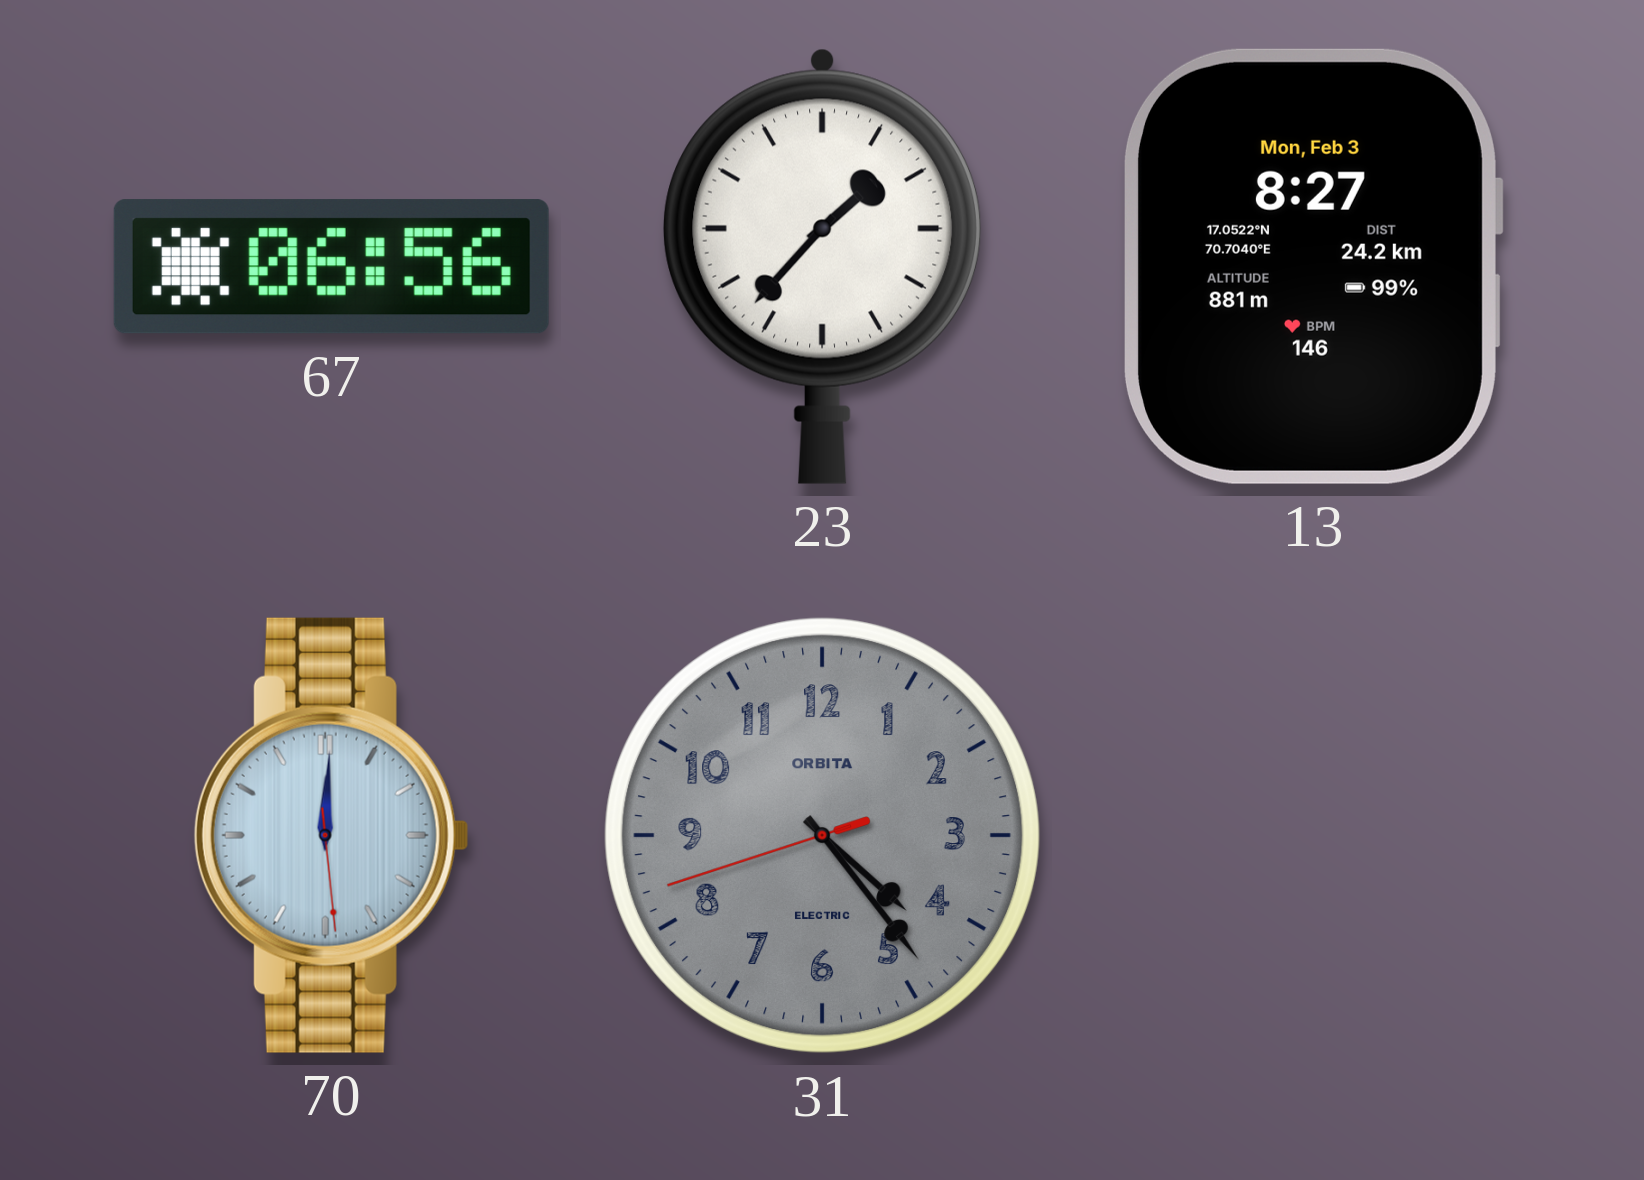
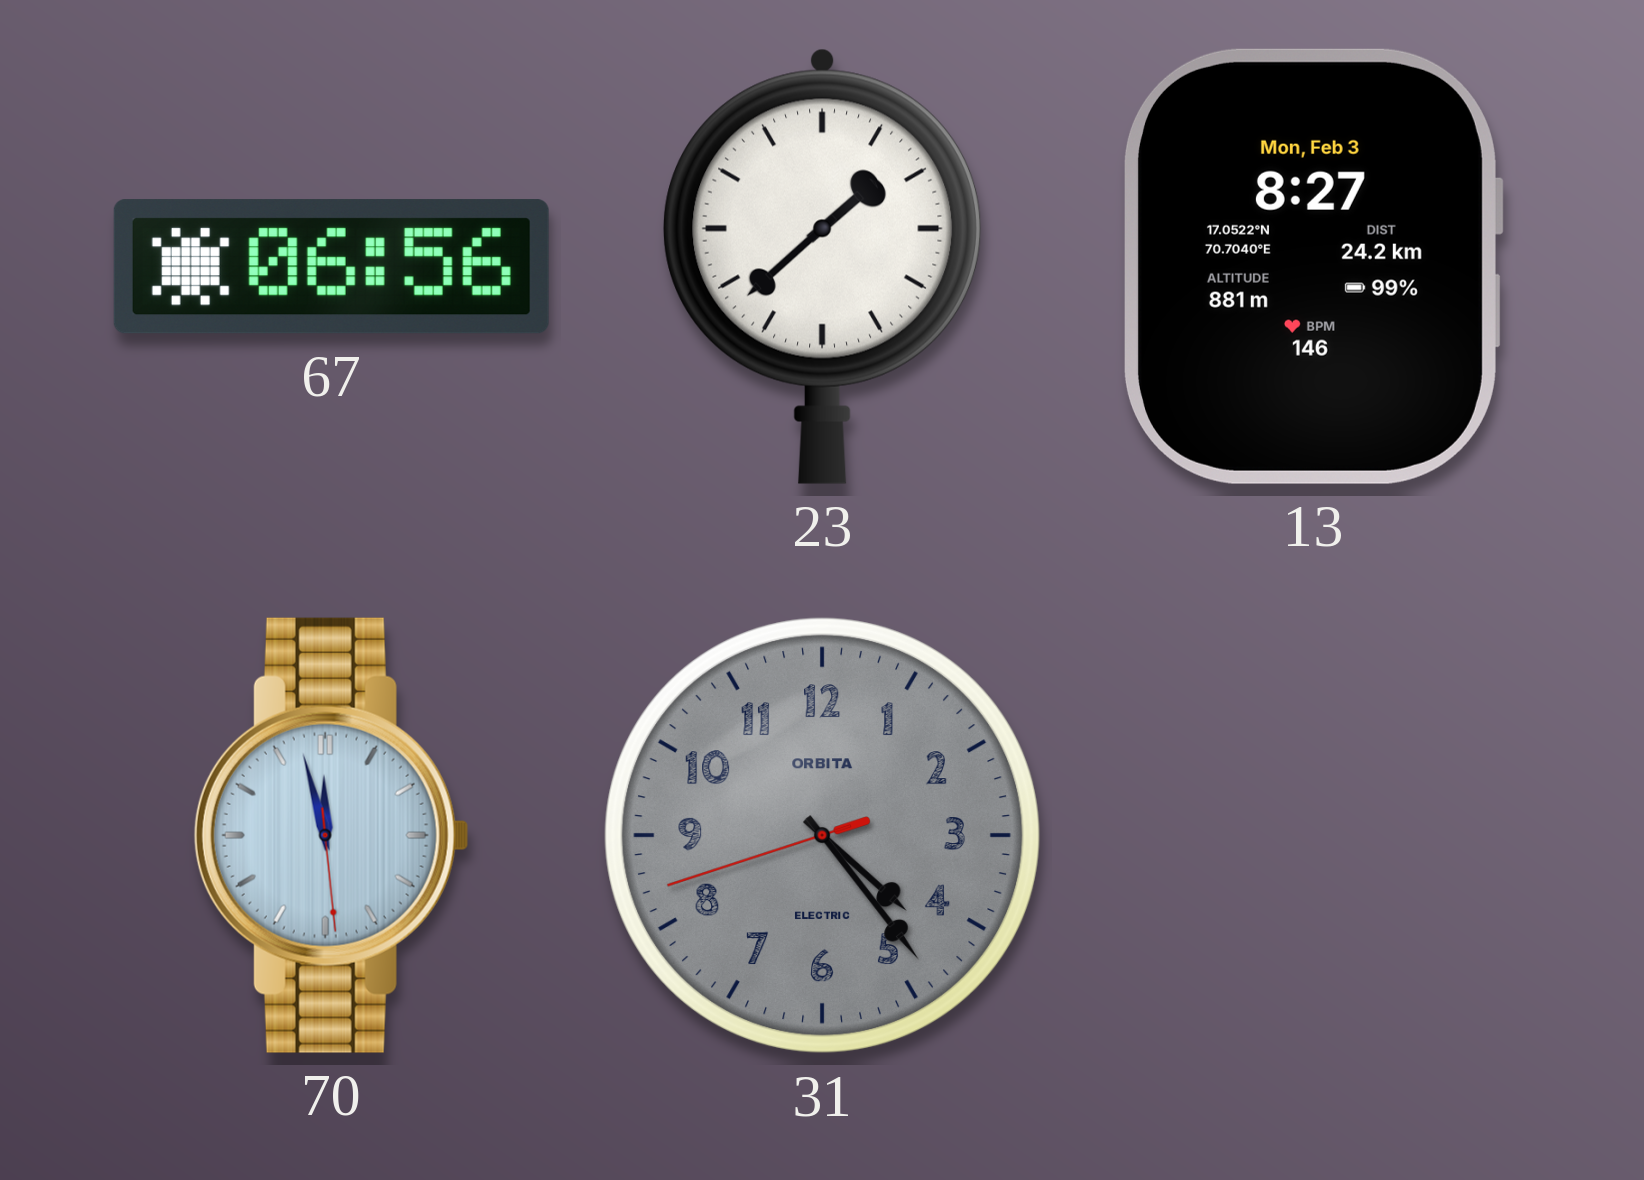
23: 1:37 -> 1:38
70: 12:00 -> 11:57
